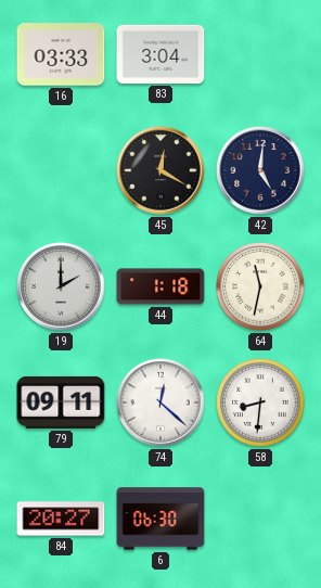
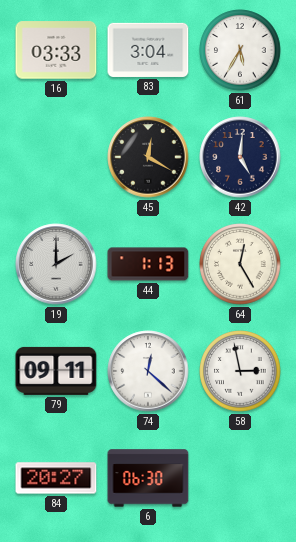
61: none -> 5:35
44: 1:18 -> 1:13
64: 11:32 -> 12:25
58: 8:31 -> 2:58
